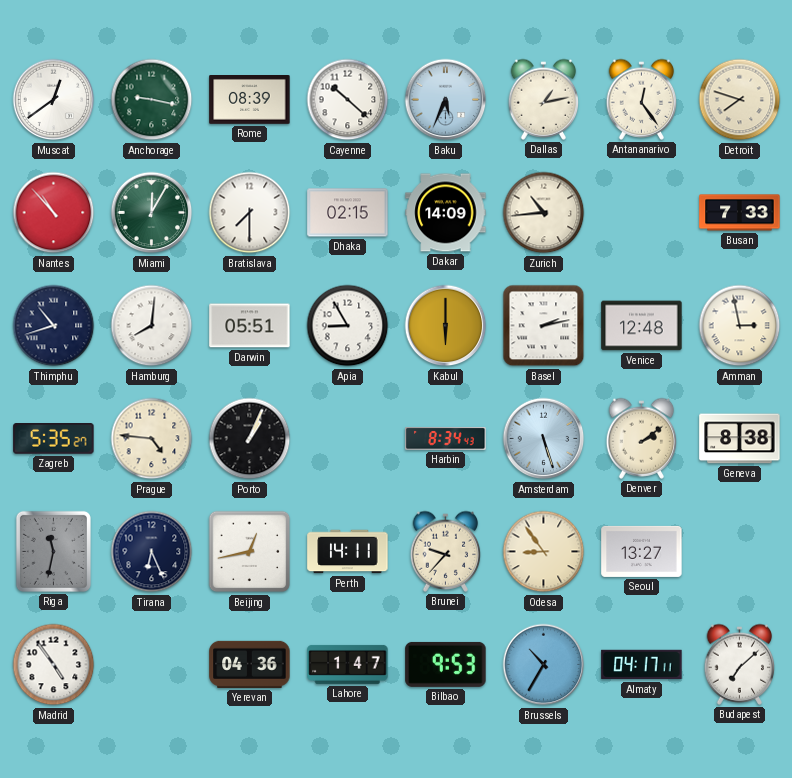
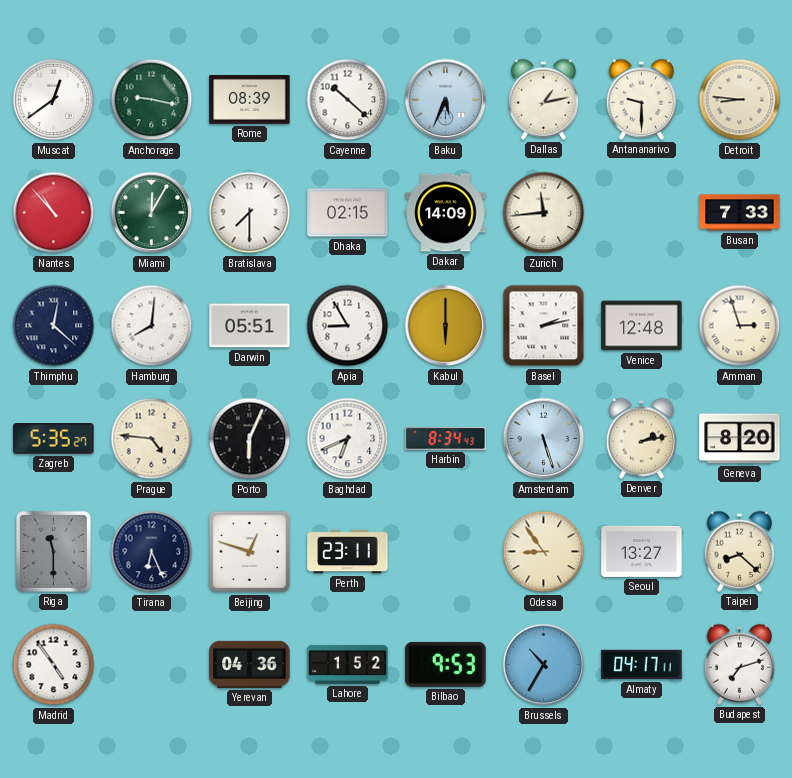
Antananarivo: 12:24 -> 9:30
Detroit: 7:48 -> 8:46
Zurich: 10:44 -> 11:44
Thimphu: 10:42 -> 12:22
Amman: 2:58 -> 2:57
Porto: 1:04 -> 6:04
Baghdad: none -> 6:41
Denver: 2:09 -> 2:13
Geneva: 8:38 -> 8:20
Riga: 11:32 -> 11:30
Beijing: 12:43 -> 12:48
Perth: 14:11 -> 23:11
Brunei: 9:37 -> none
Taipei: none -> 8:22
Lahore: 1:47 -> 1:52
Budapest: 7:08 -> 7:12
